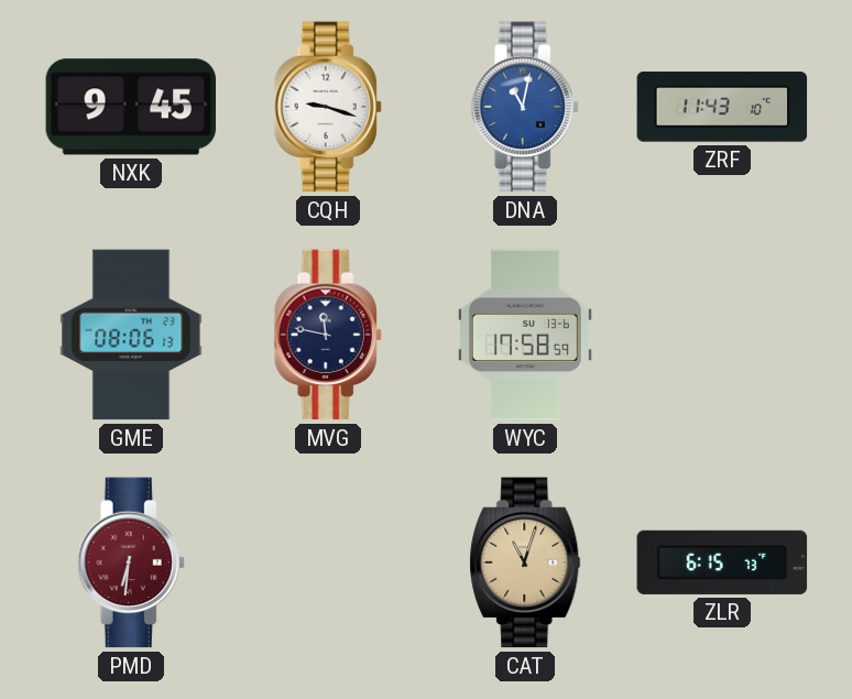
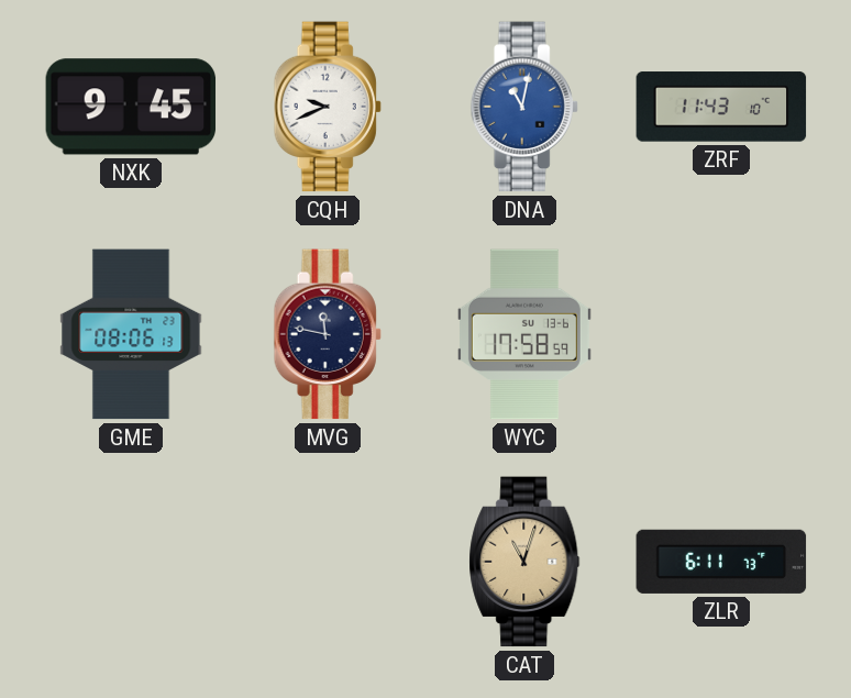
CQH: 9:18 -> 9:41
PMD: 6:31 -> none
ZLR: 6:15 -> 6:11
